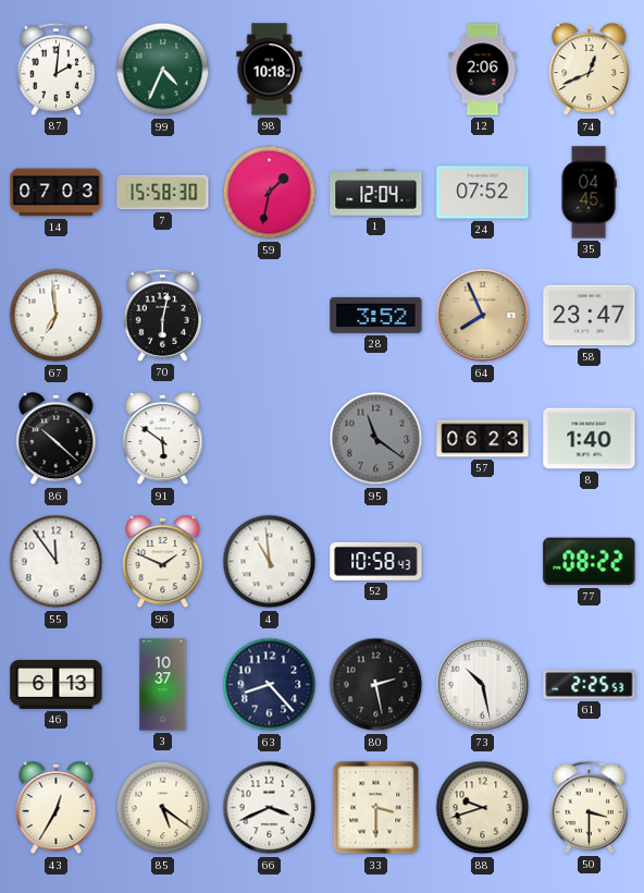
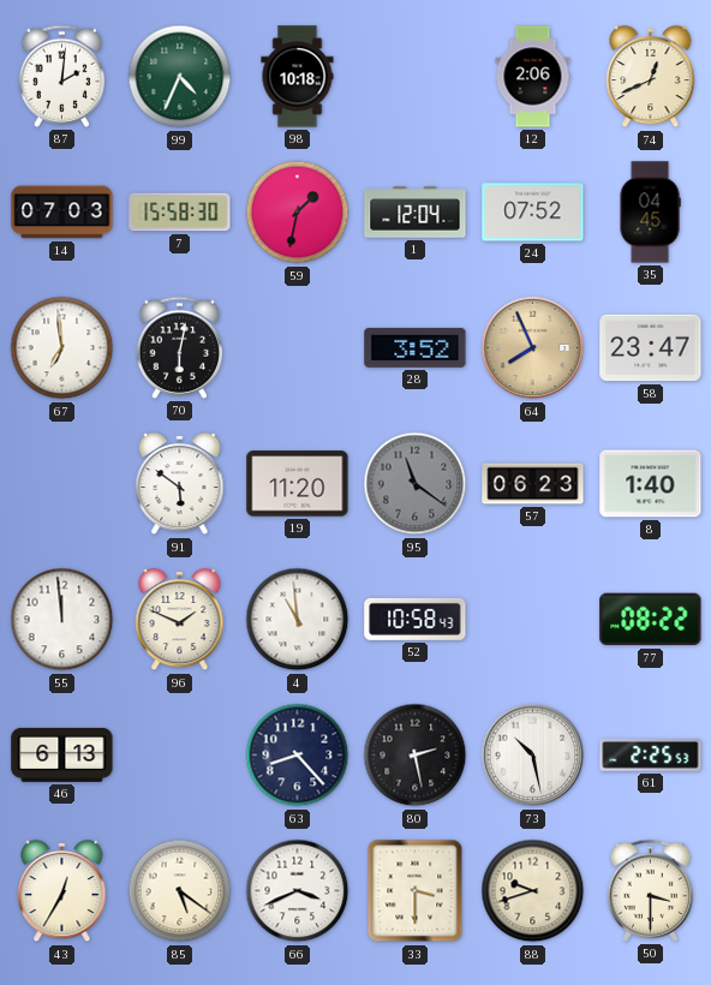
86: 10:22 -> none
19: none -> 11:20
55: 11:54 -> 11:59
3: 10:37 -> none
